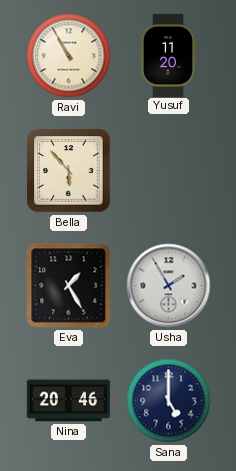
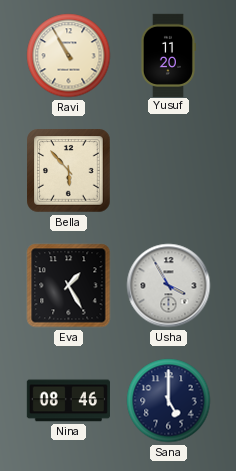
Usha: 1:55 -> 3:55
Nina: 20:46 -> 08:46
